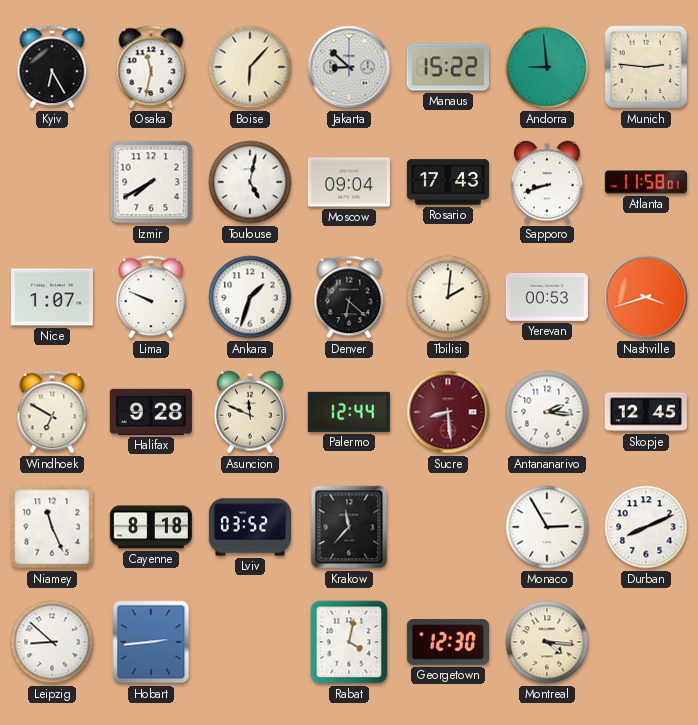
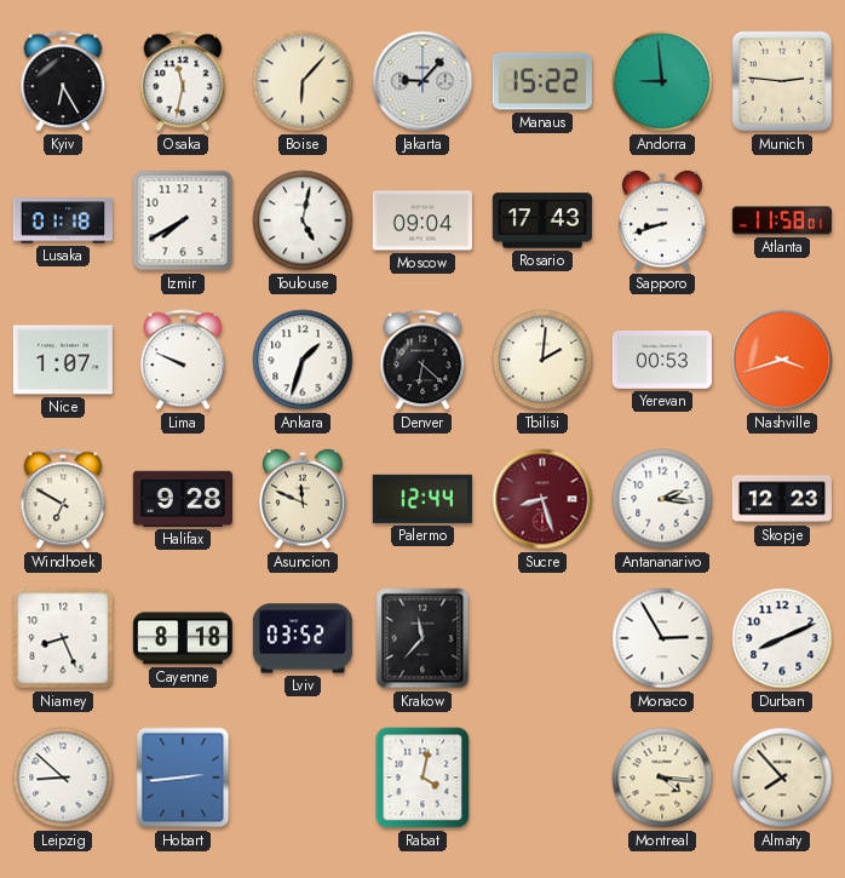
Jakarta: 8:52 -> 9:07
Lusaka: none -> 01:18
Sucre: 8:29 -> 8:27
Skopje: 12:45 -> 12:23
Niamey: 11:26 -> 8:26
Georgetown: 12:30 -> none
Almaty: none -> 7:53
